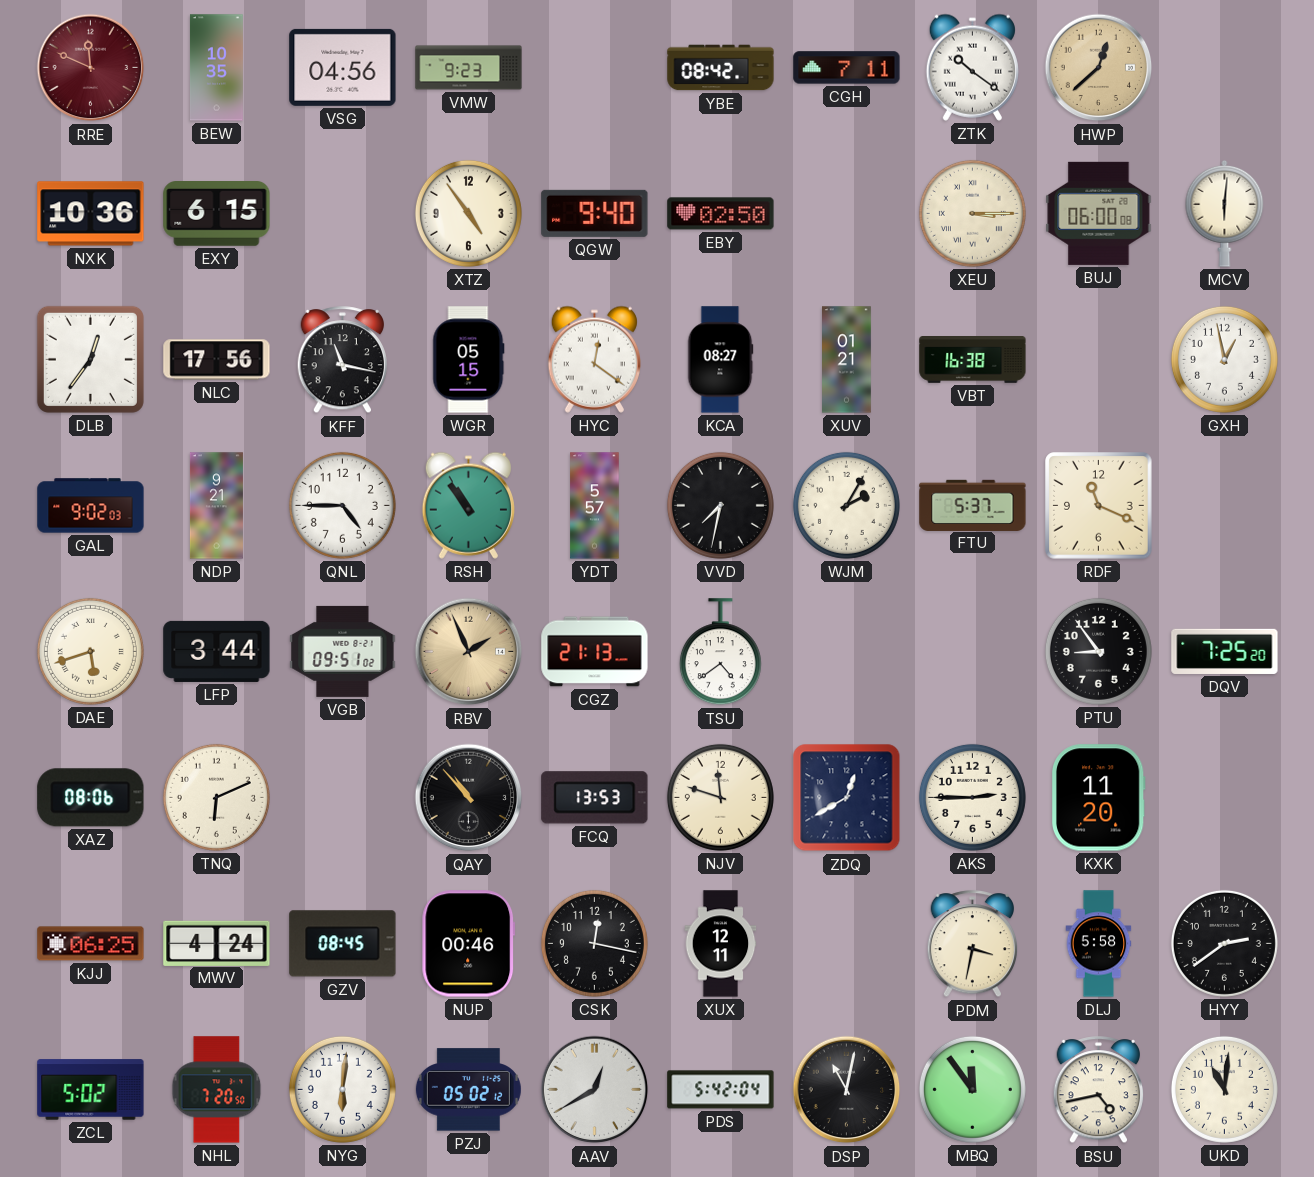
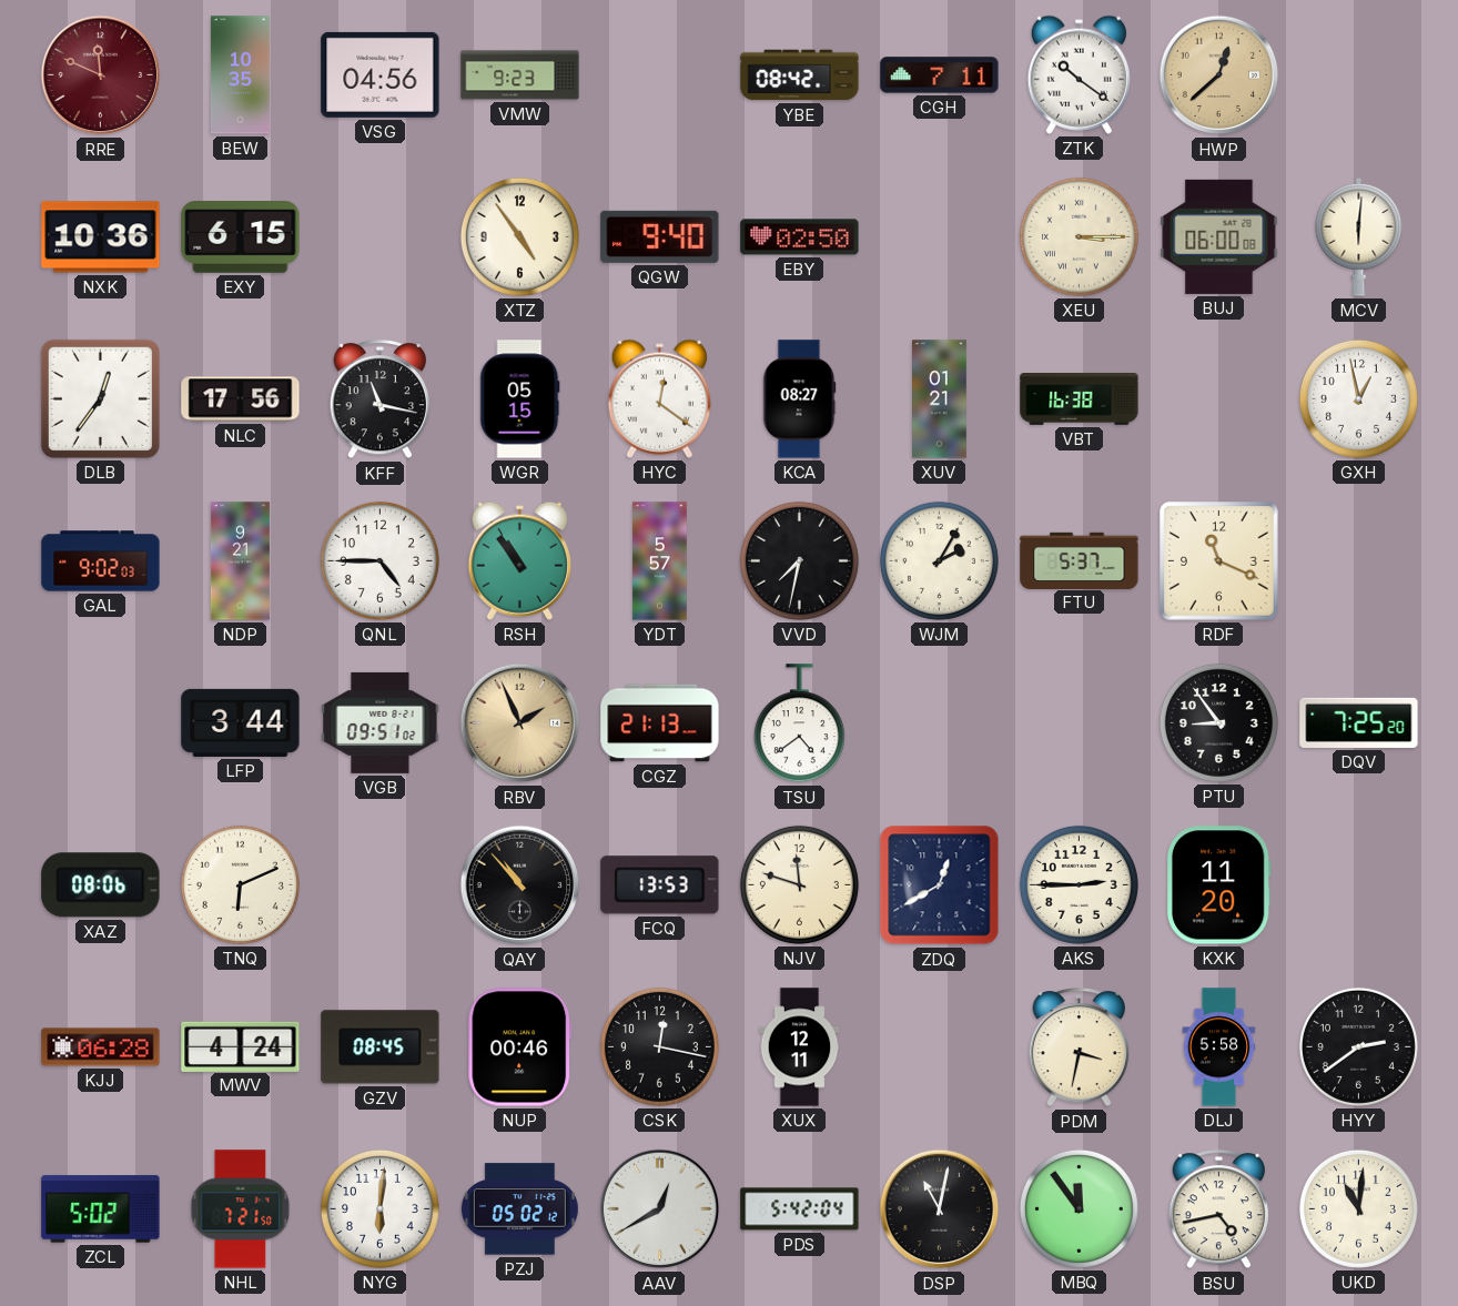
DAE: 5:42 -> none
KJJ: 06:25 -> 06:28
NHL: 7:20 -> 7:21
